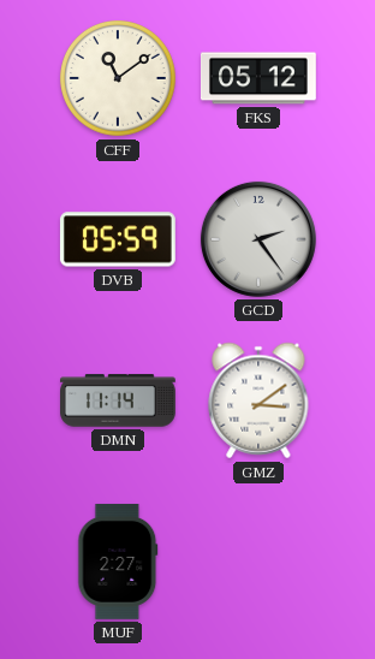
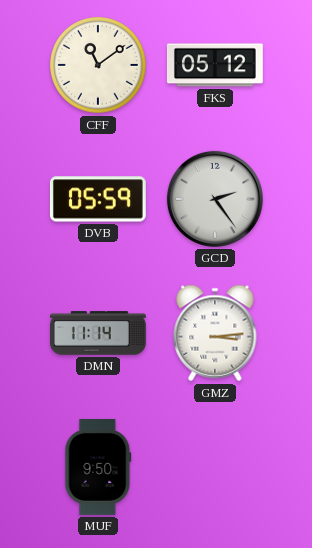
GMZ: 3:09 -> 3:14
MUF: 2:27 -> 9:50
